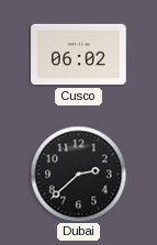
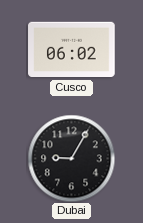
Dubai: 2:38 -> 9:05
